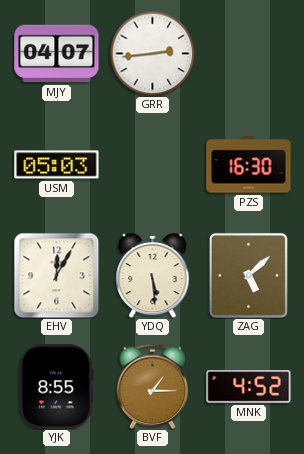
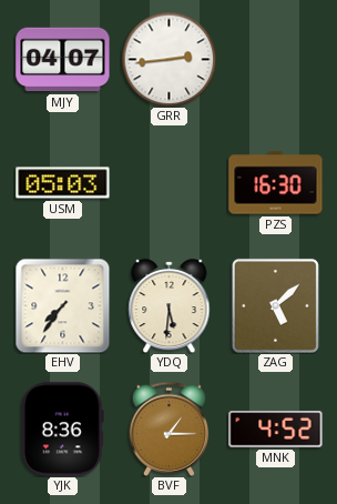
EHV: 12:05 -> 7:36
YDQ: 5:29 -> 5:31
YJK: 8:55 -> 8:36
